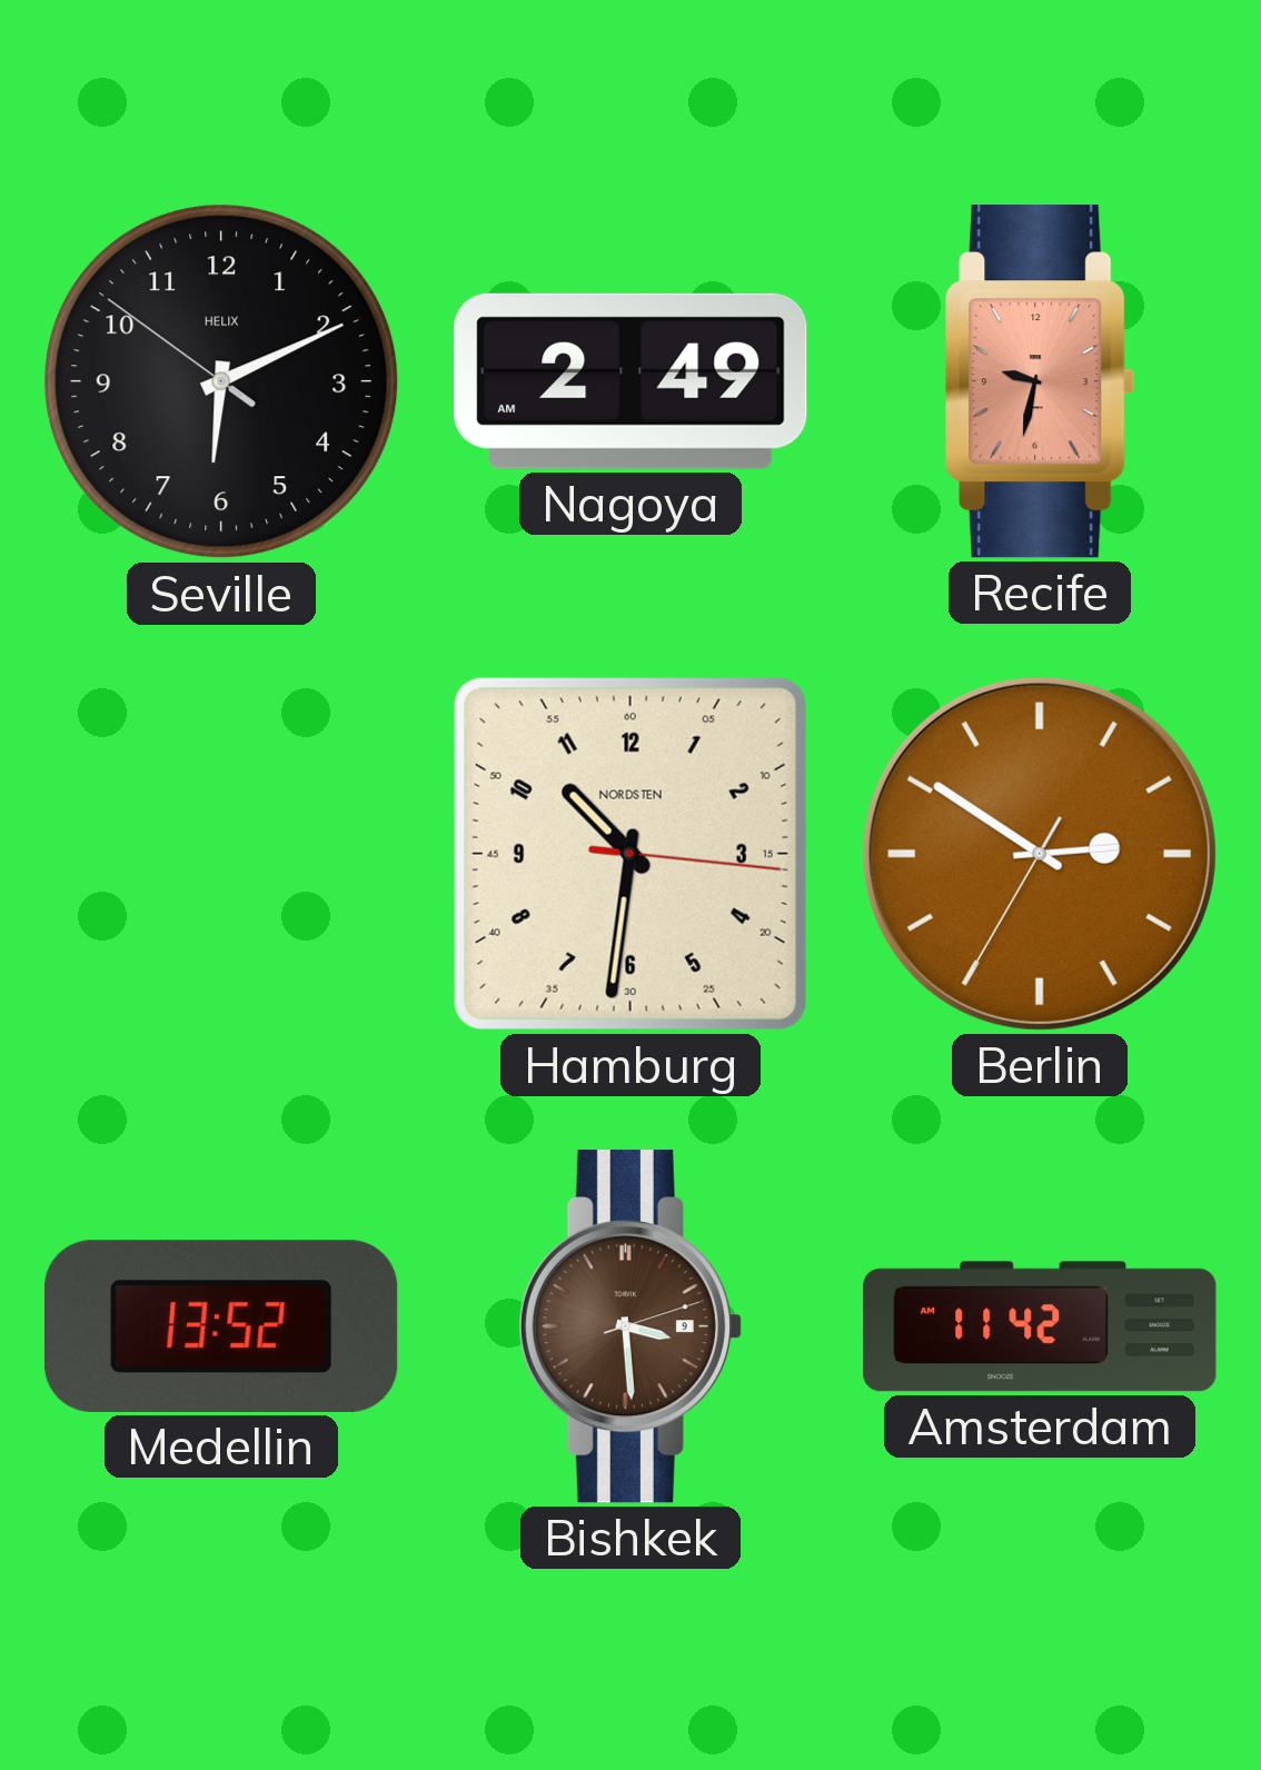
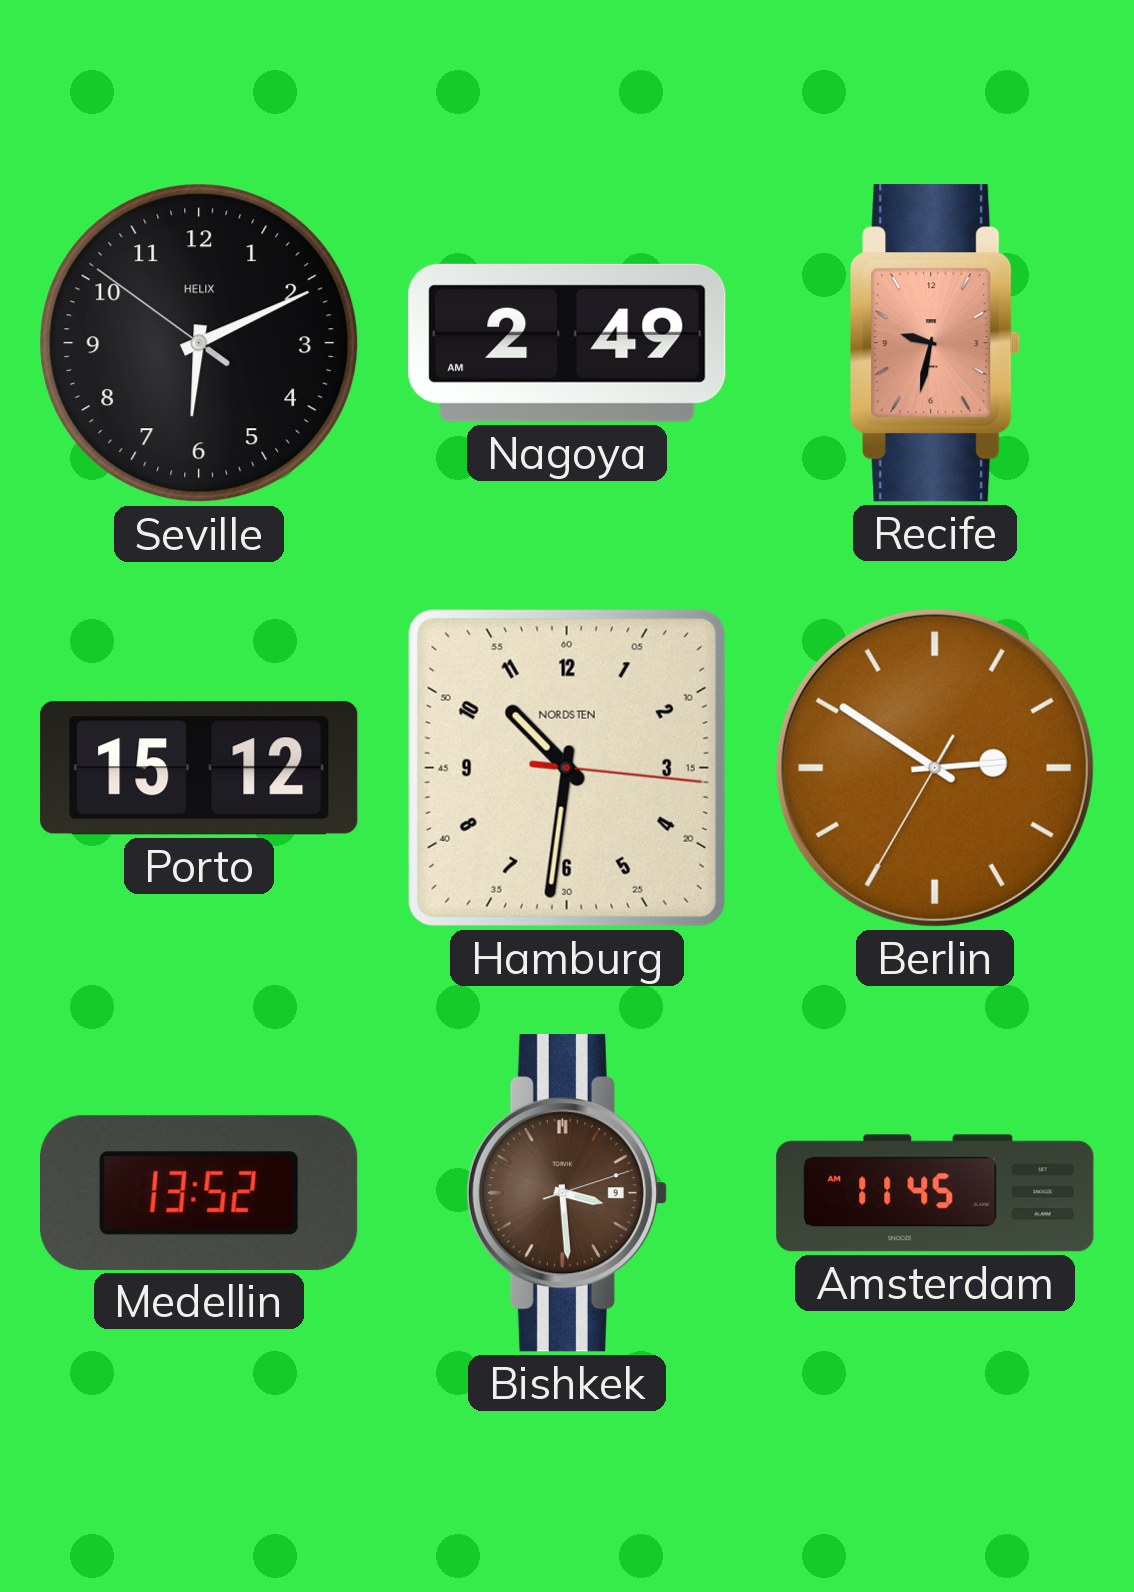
Porto: none -> 15:12
Amsterdam: 11:42 -> 11:45
